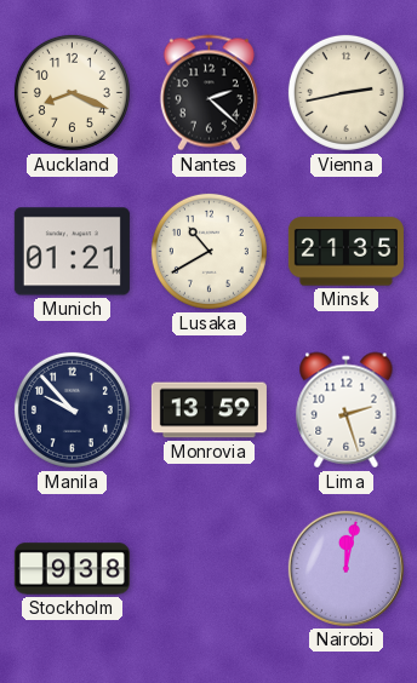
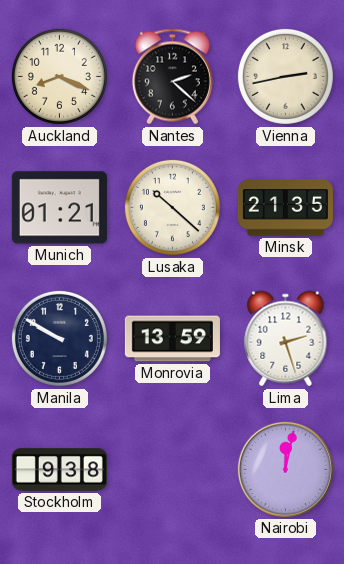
Lusaka: 10:40 -> 10:22
Manila: 9:53 -> 9:50
